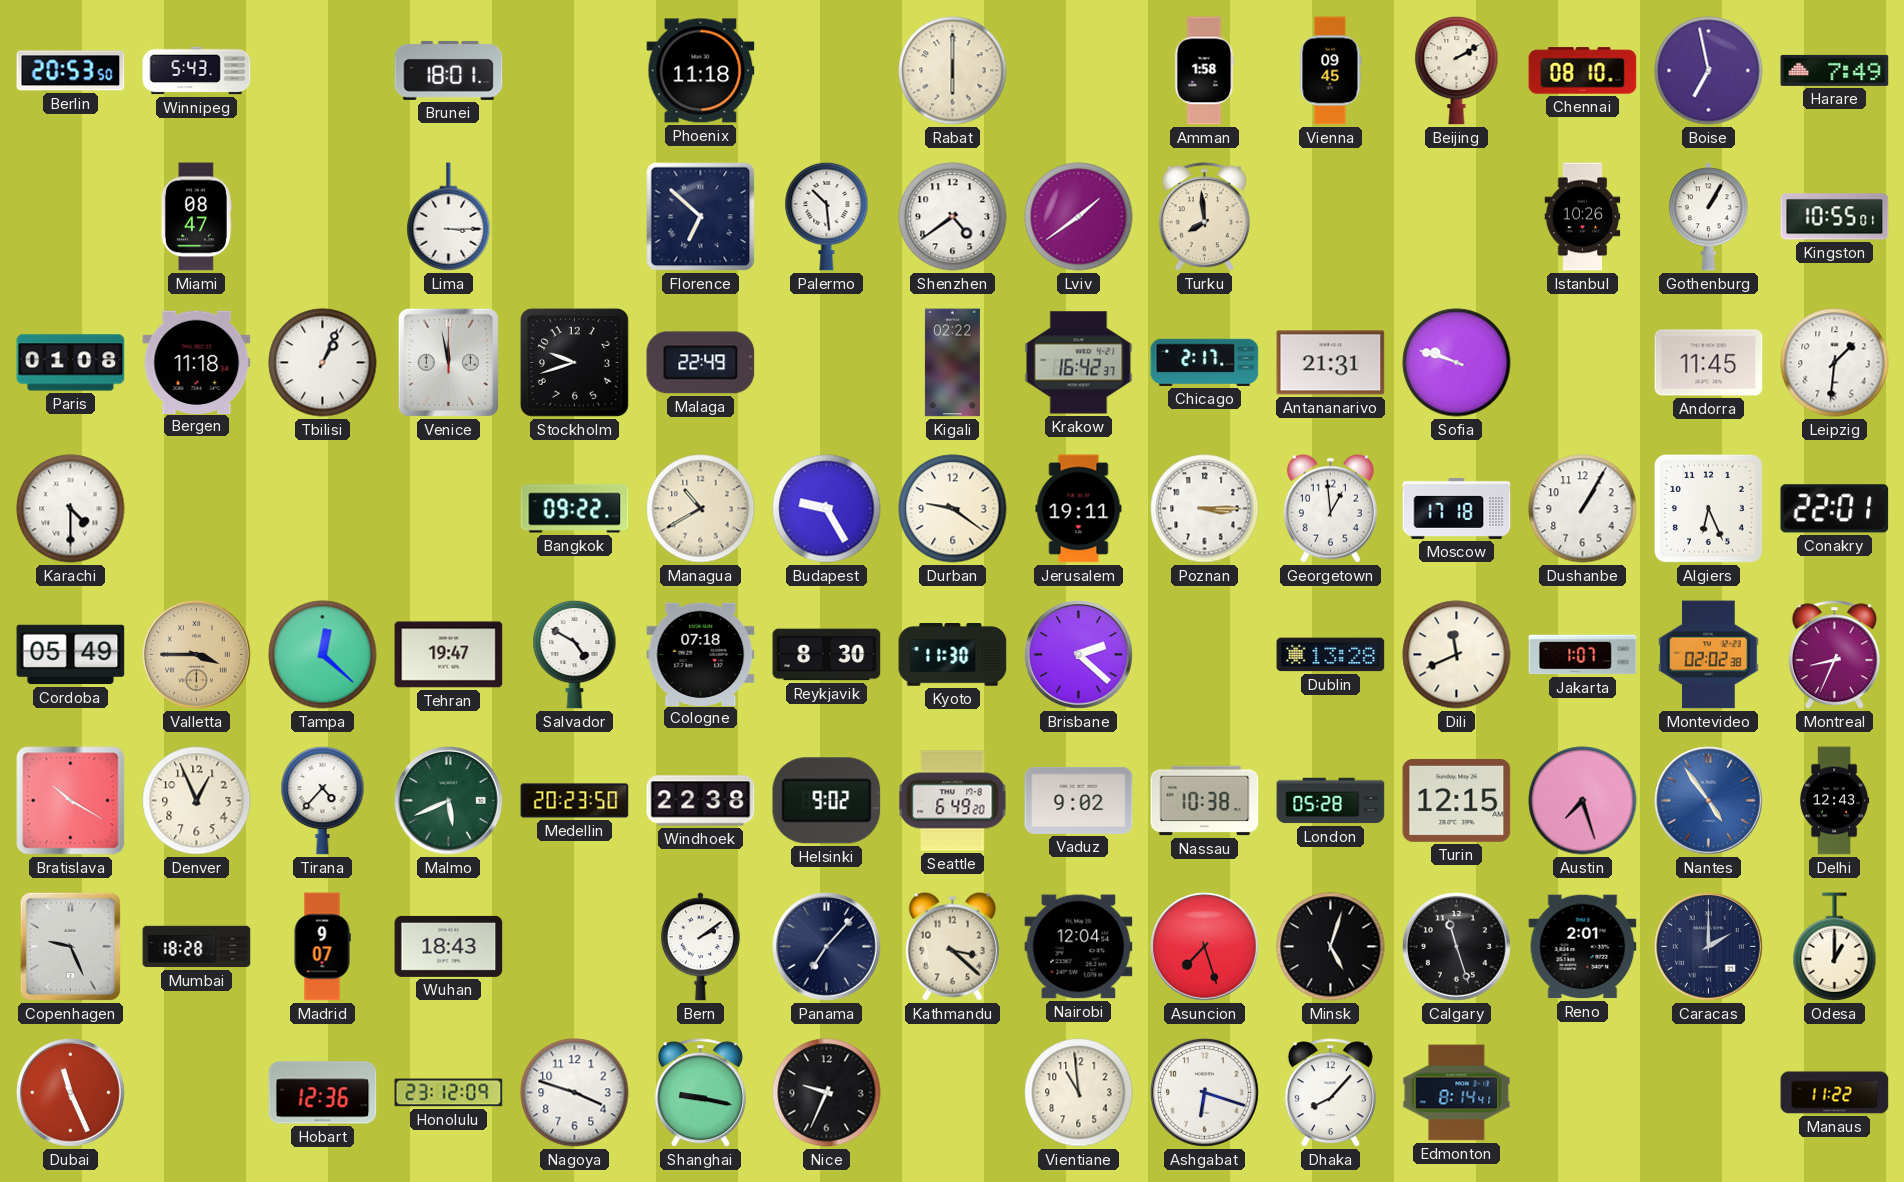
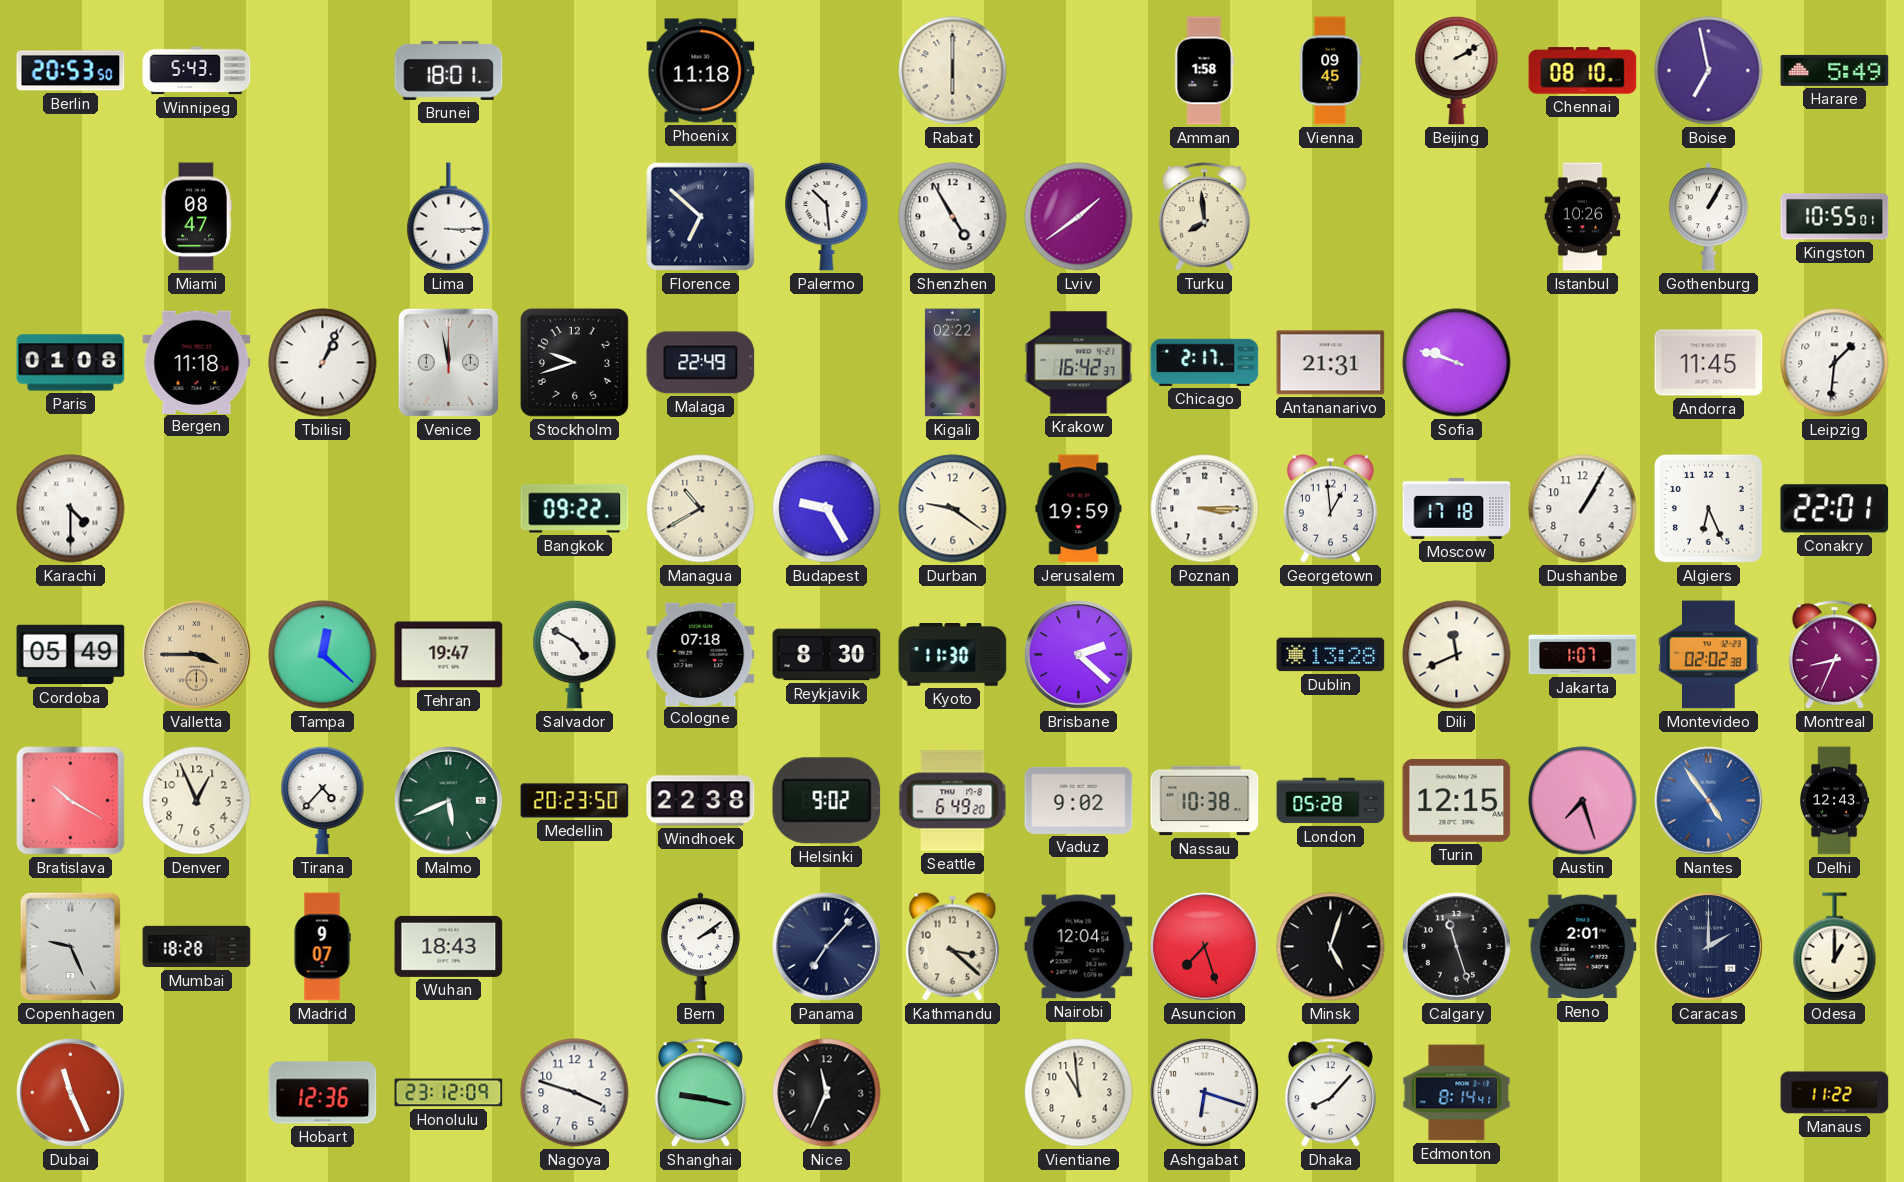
Harare: 7:49 -> 5:49
Shenzhen: 4:39 -> 4:55
Jerusalem: 19:11 -> 19:59
Nice: 9:34 -> 11:34
